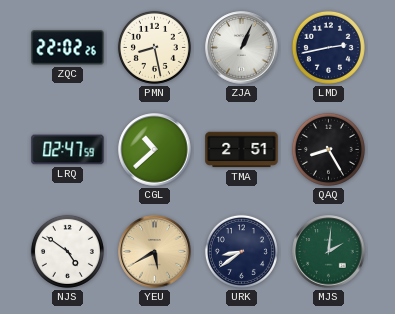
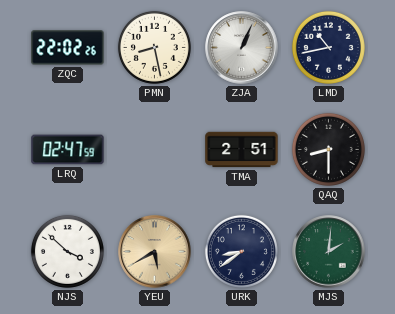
LMD: 2:43 -> 10:43
CGL: 10:38 -> none
QAQ: 8:25 -> 8:30
NJS: 4:51 -> 3:52
